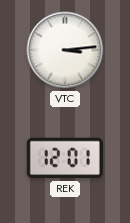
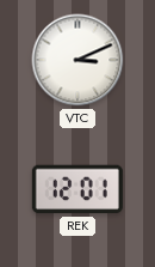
VTC: 3:14 -> 3:11
